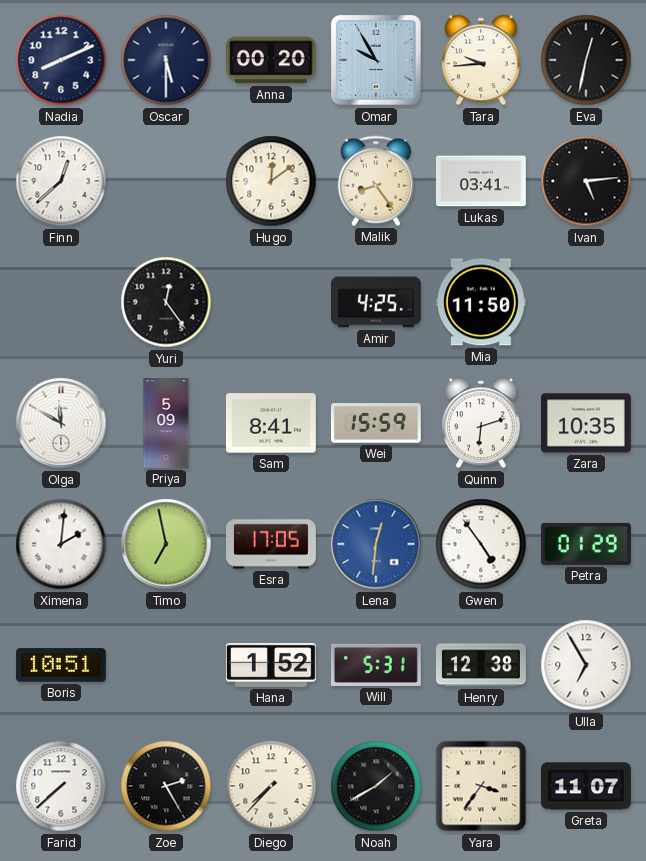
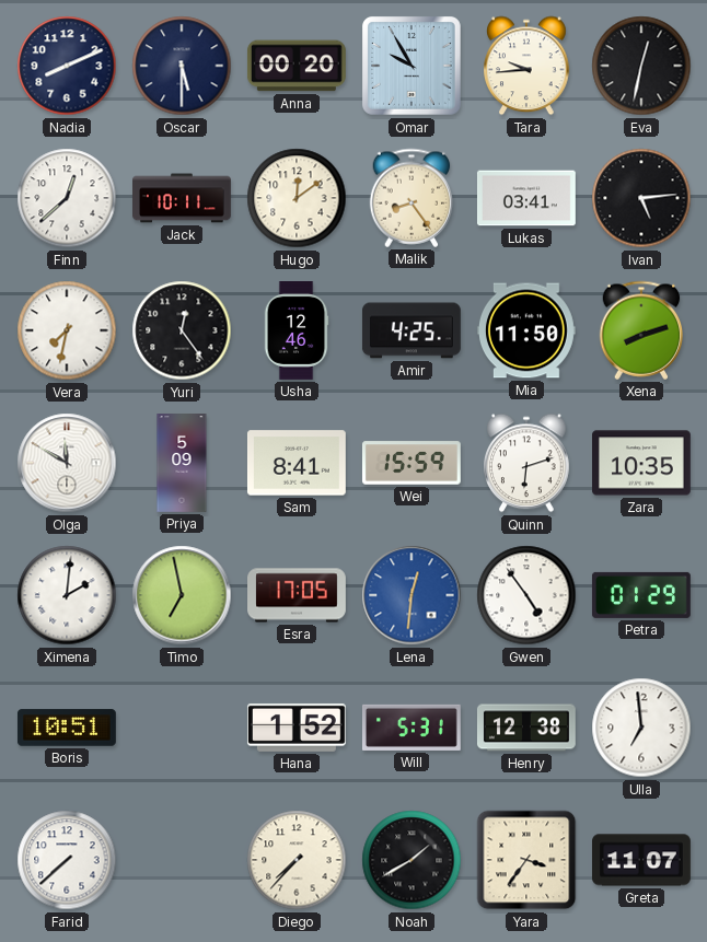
Jack: none -> 10:11
Vera: none -> 7:32
Usha: none -> 12:46
Xena: none -> 8:12
Ulla: 6:55 -> 6:59
Zoe: 2:25 -> none
